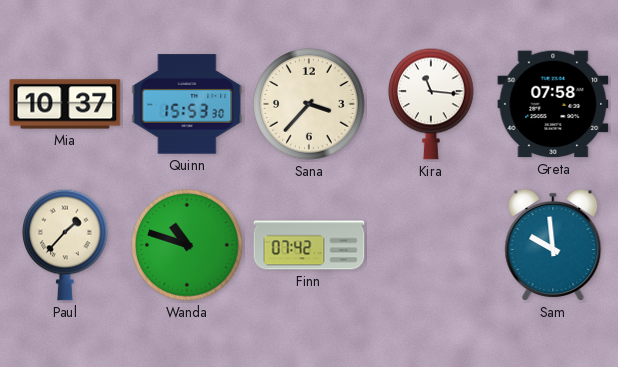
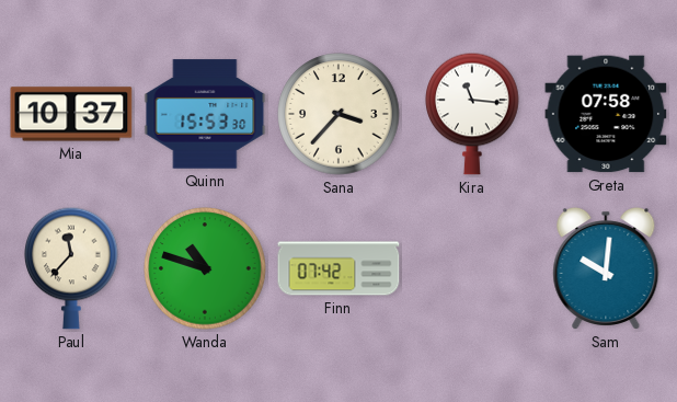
Paul: 1:37 -> 11:37
Sam: 9:59 -> 10:01
